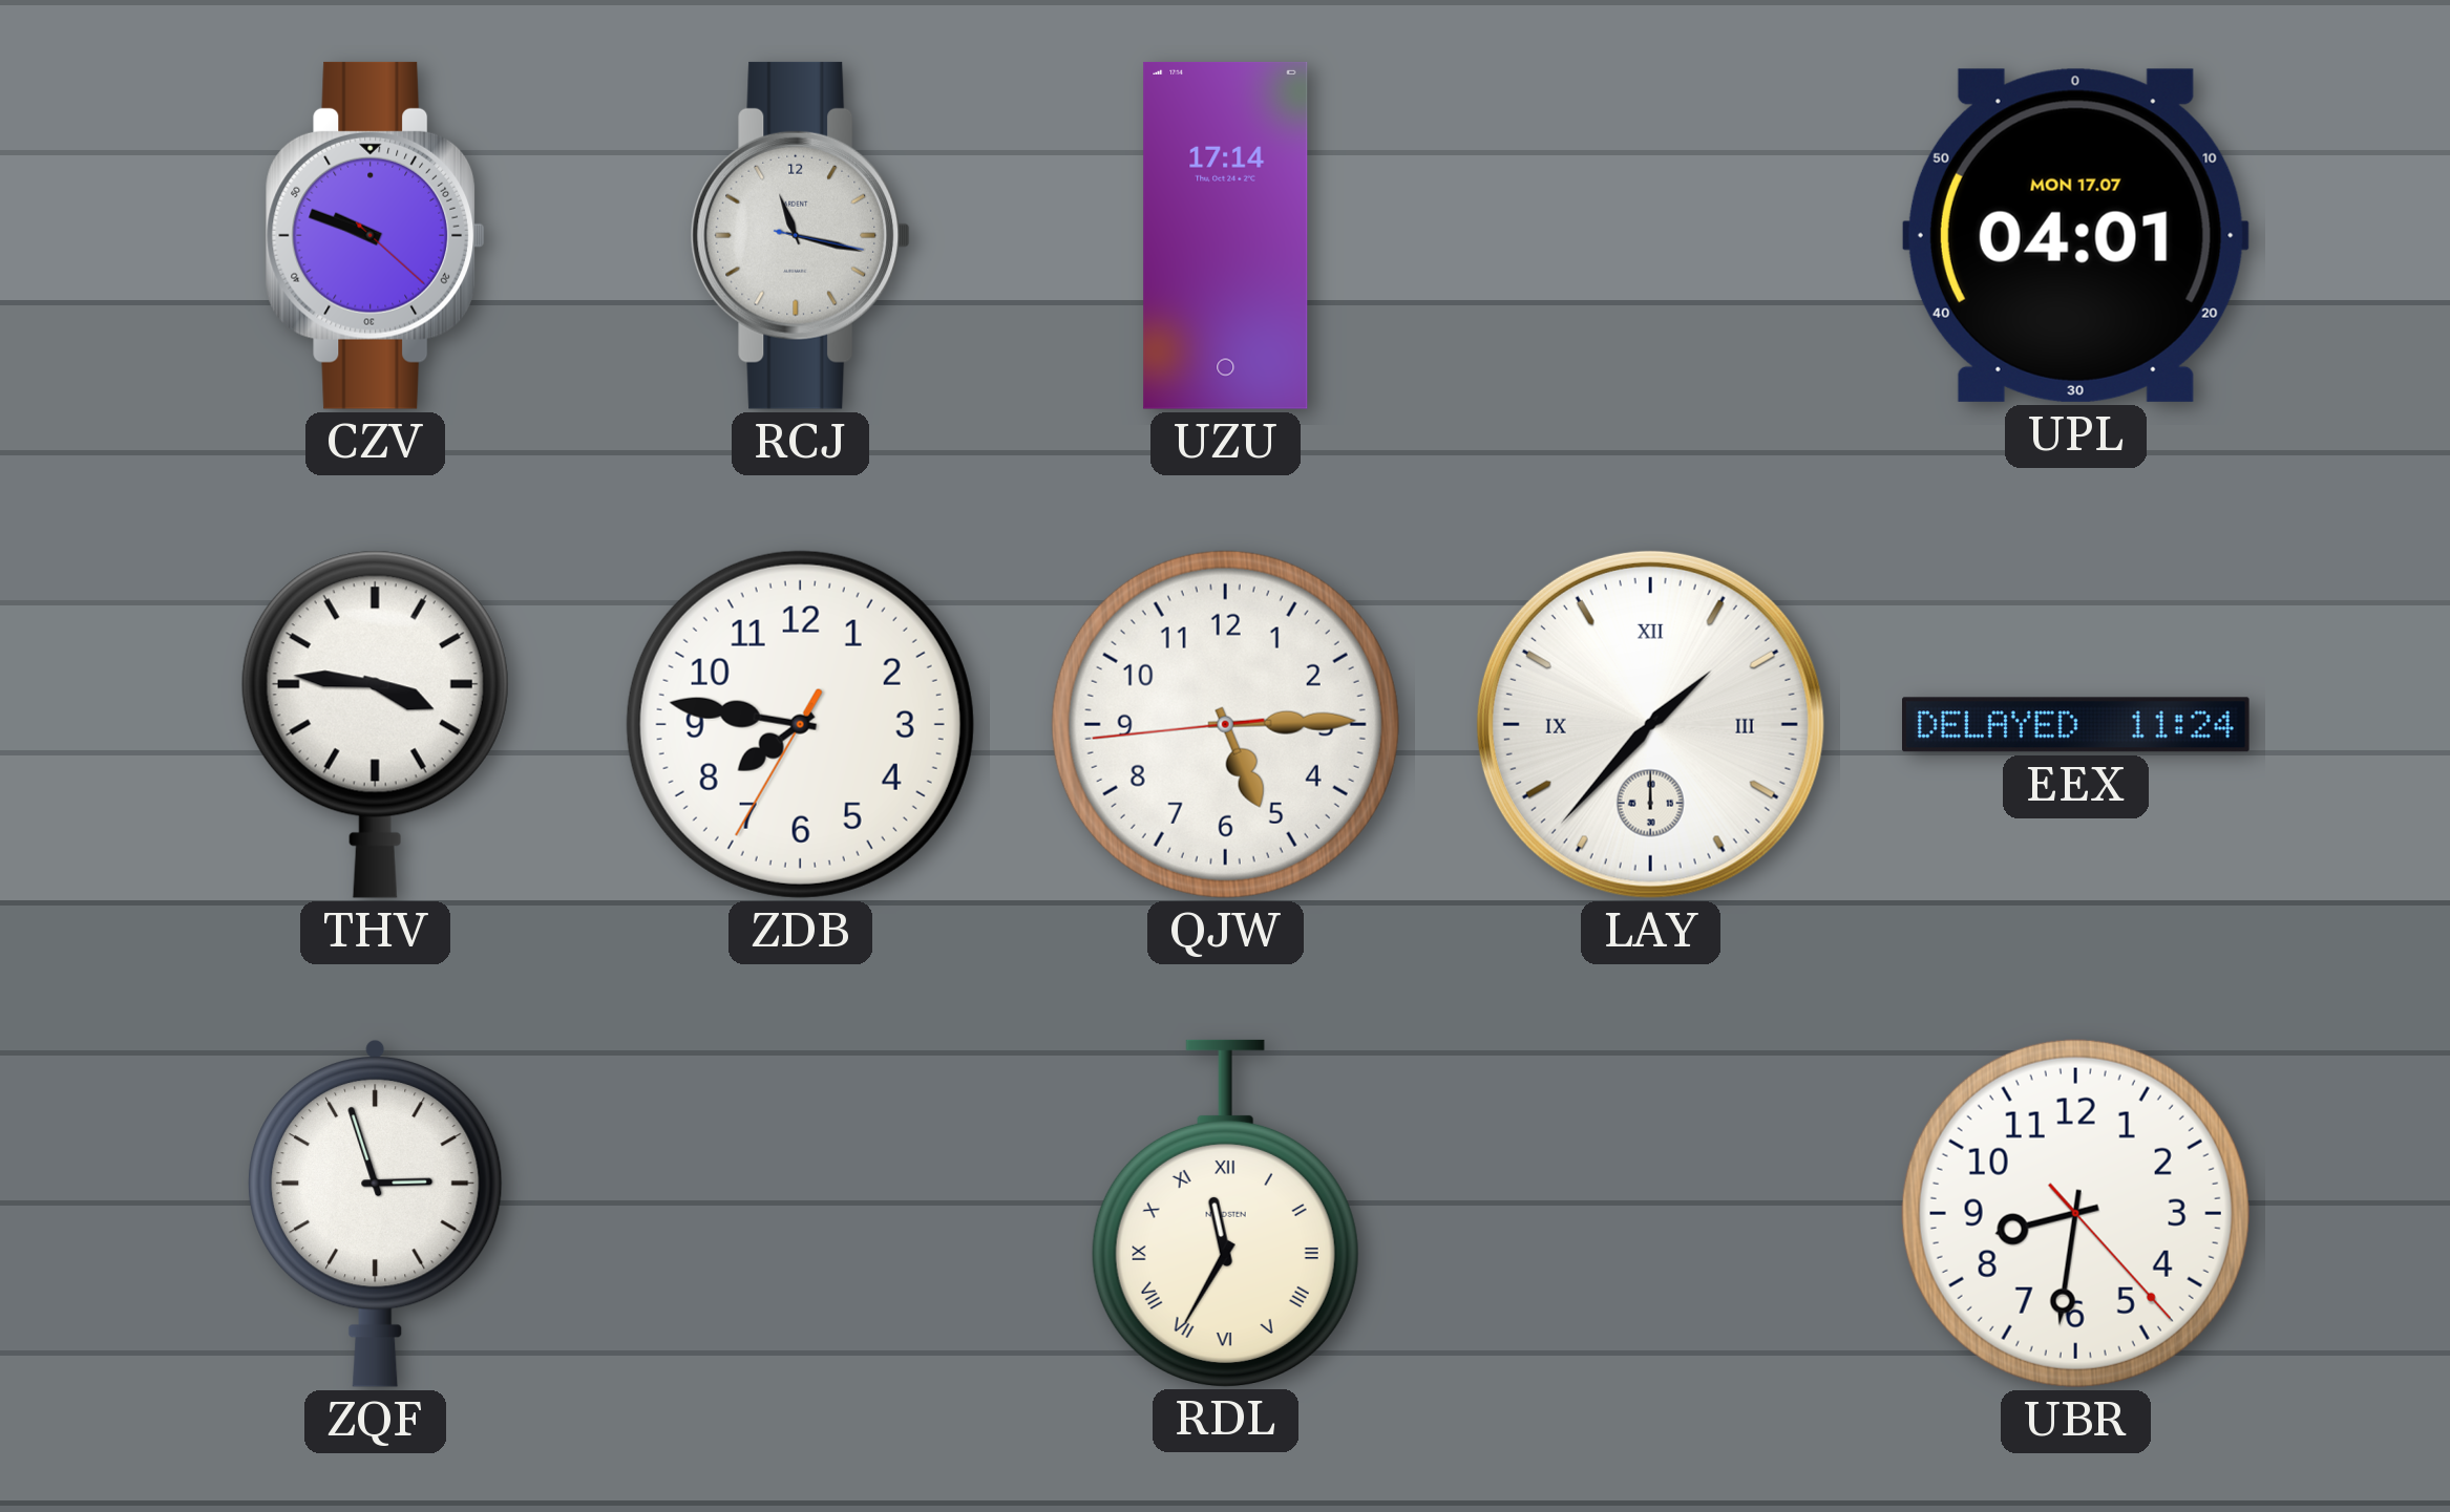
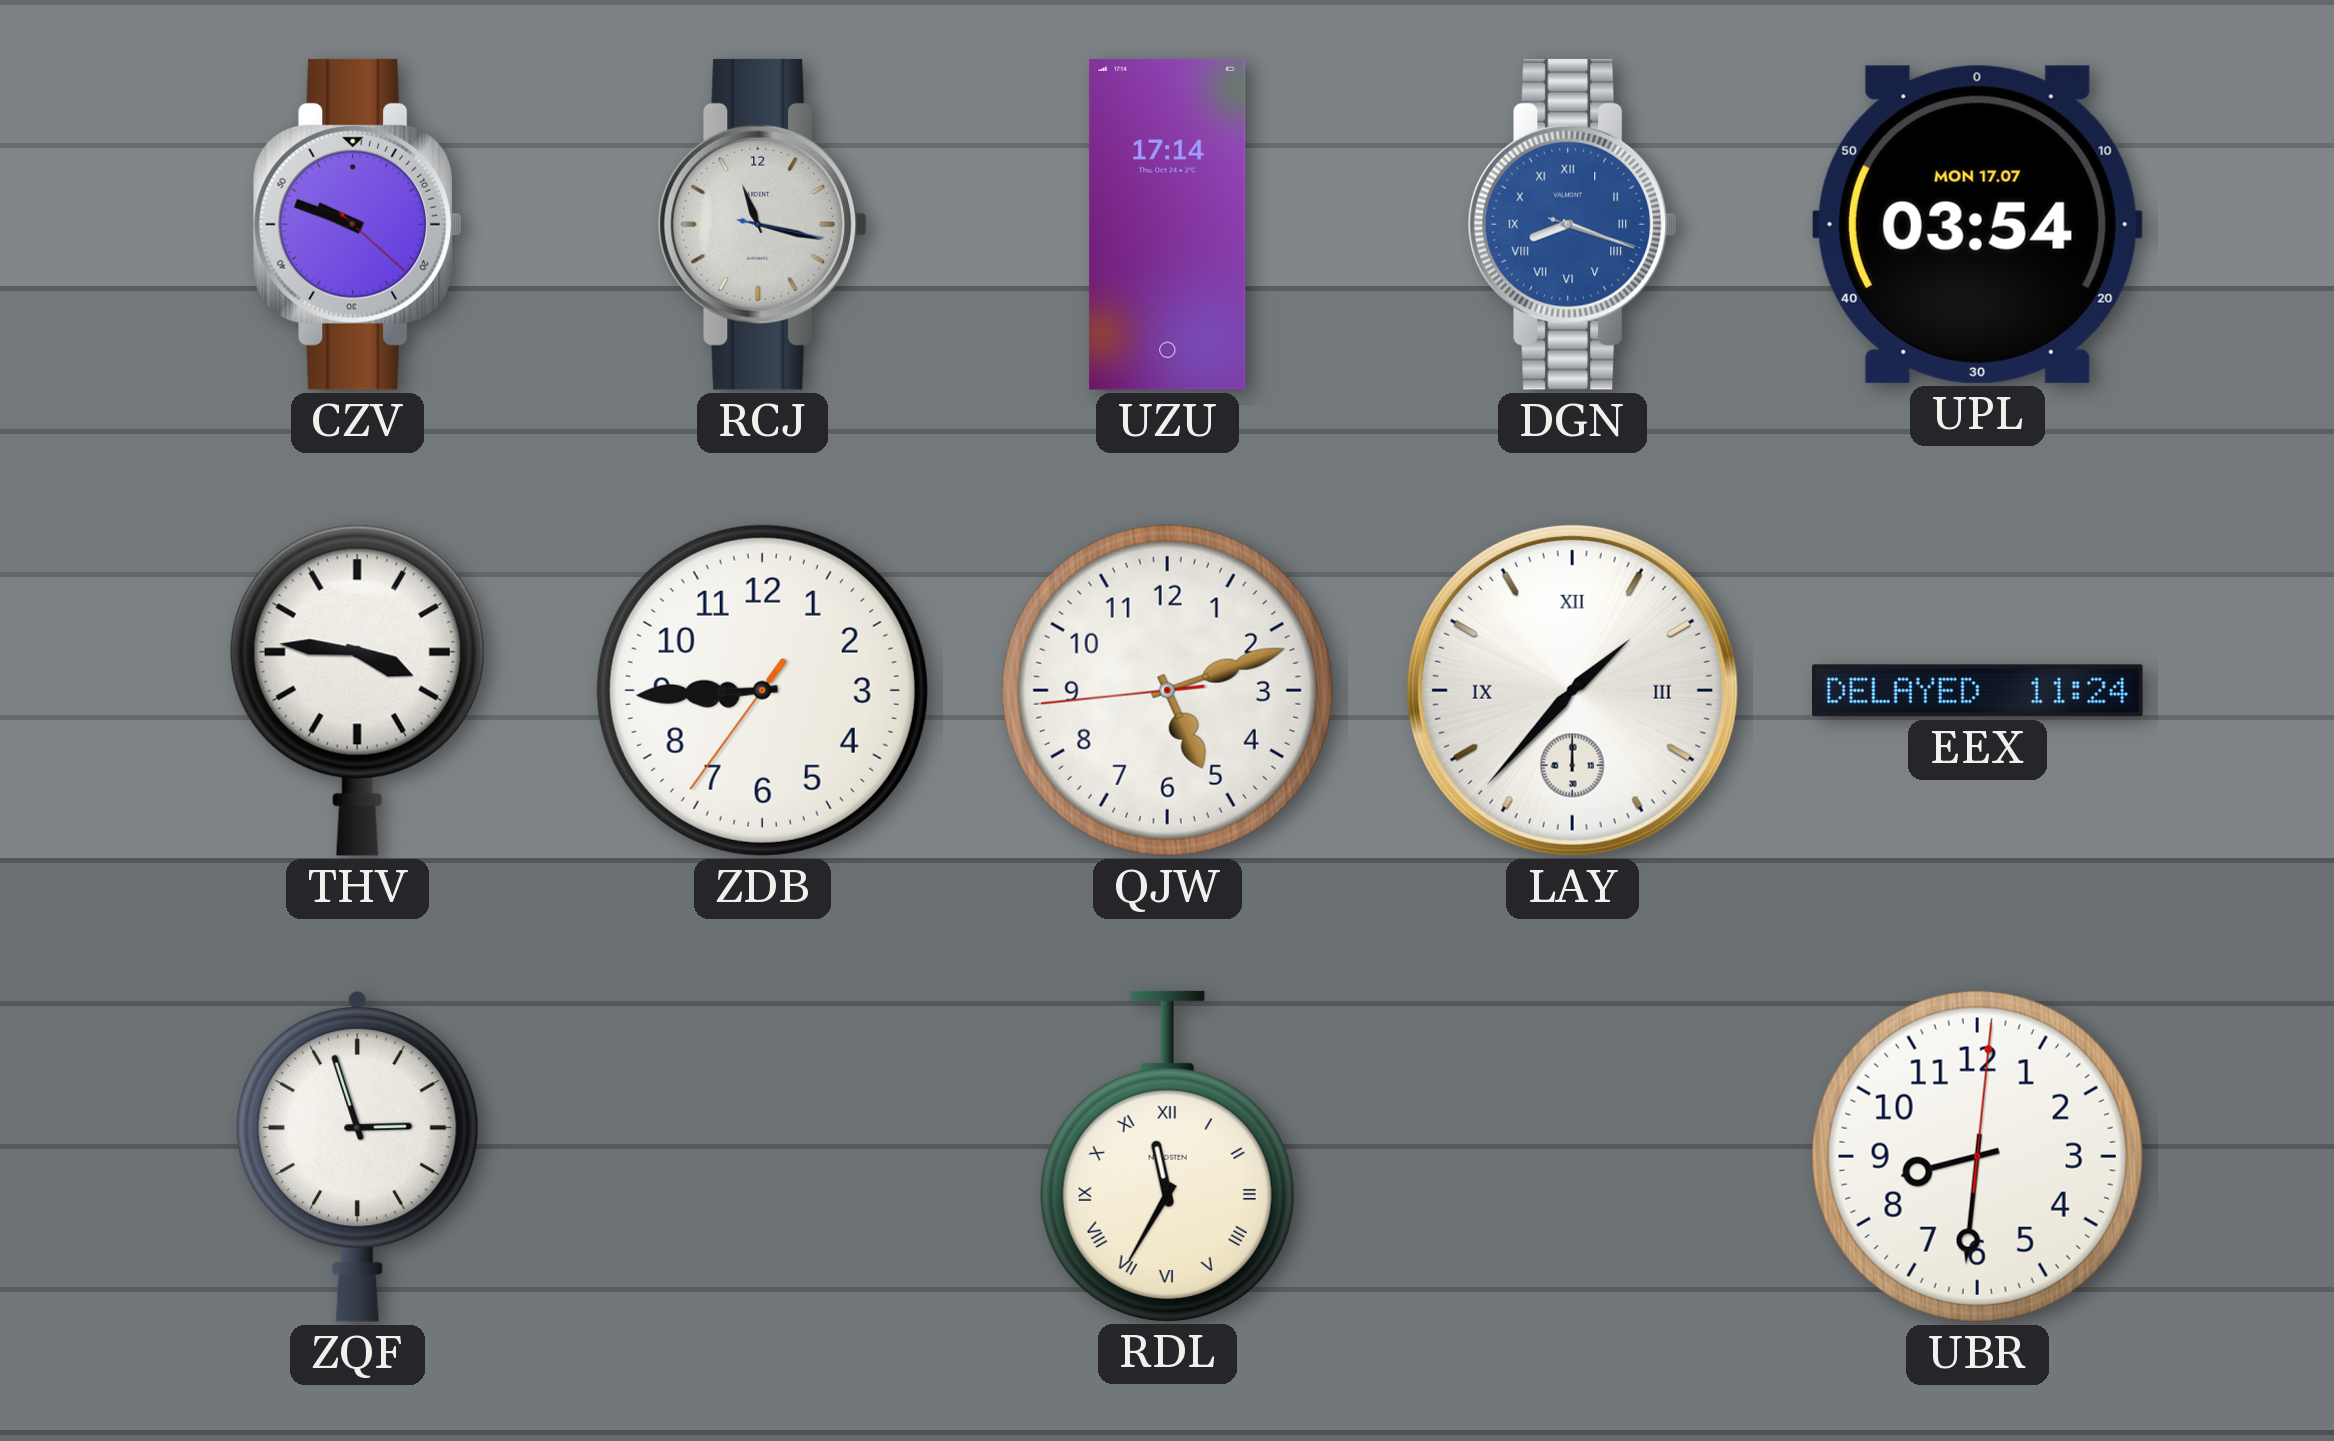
DGN: none -> 8:18
UPL: 04:01 -> 03:54
ZDB: 7:46 -> 8:44
QJW: 5:14 -> 5:11
UBR: 8:31:23 -> 8:31:01
